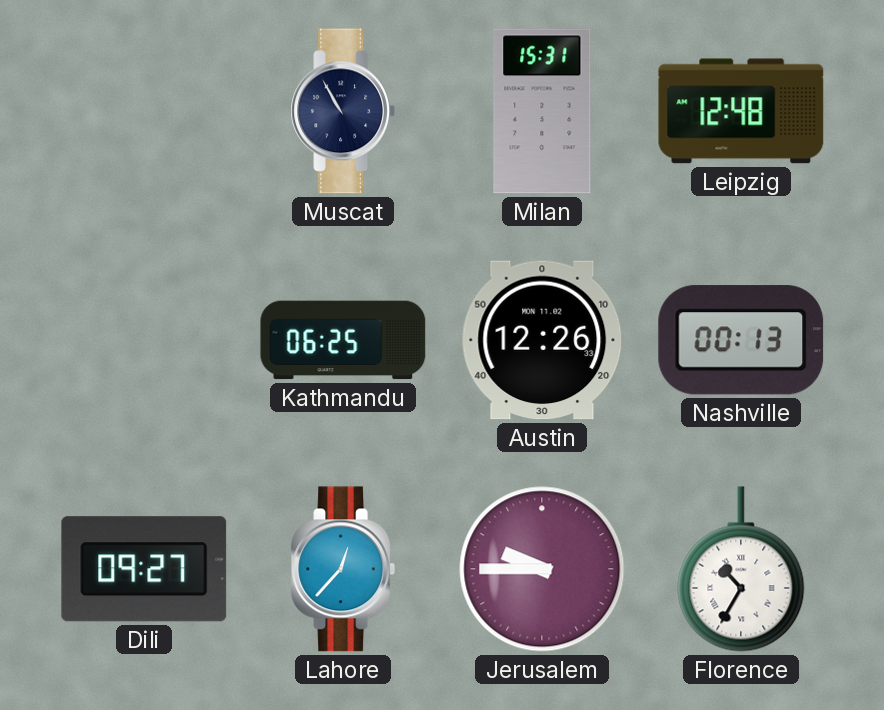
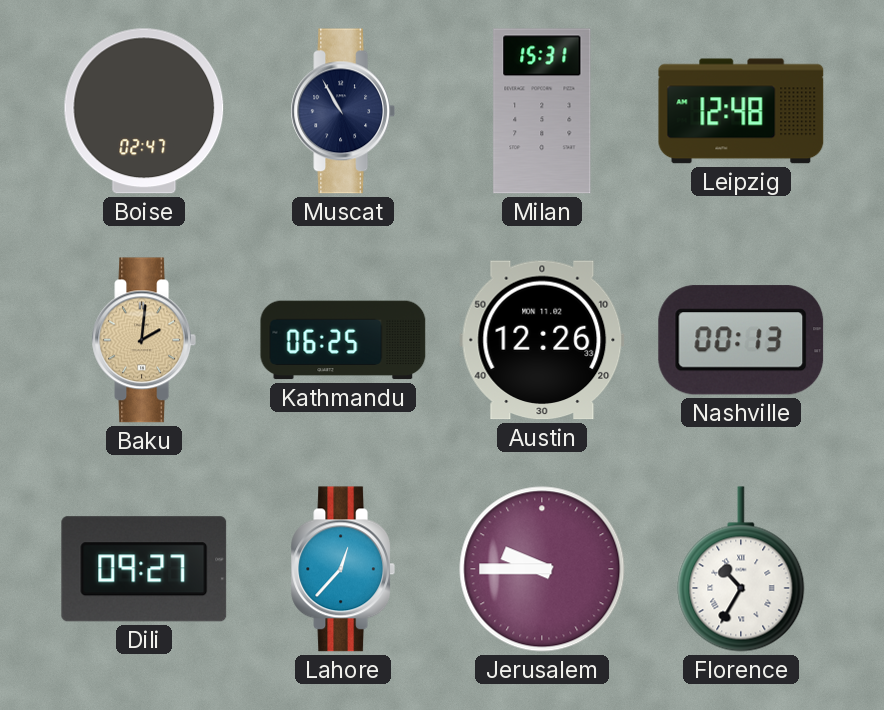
Boise: none -> 02:47
Baku: none -> 2:01
